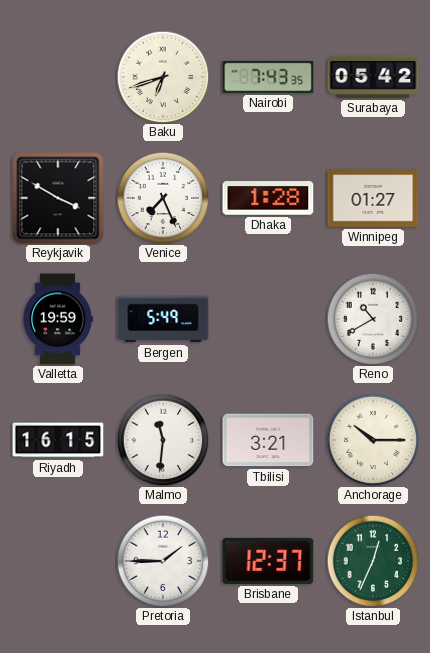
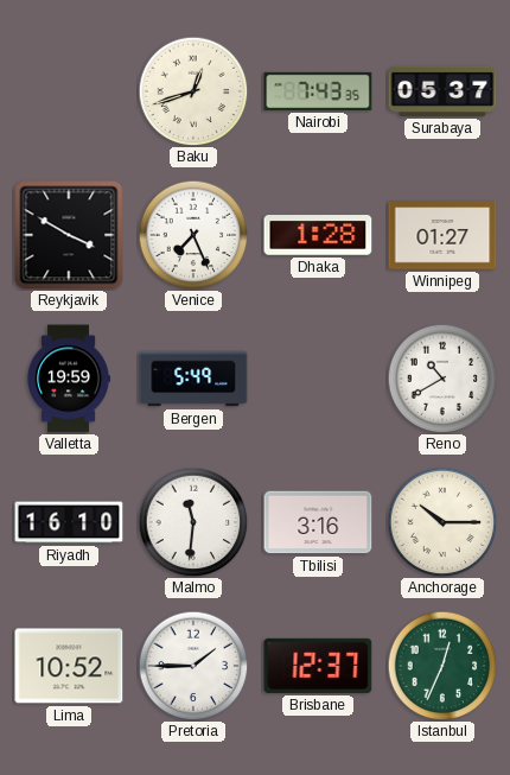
Baku: 6:42 -> 12:42
Surabaya: 05:42 -> 05:37
Riyadh: 16:15 -> 16:10
Tbilisi: 3:21 -> 3:16
Lima: none -> 10:52
